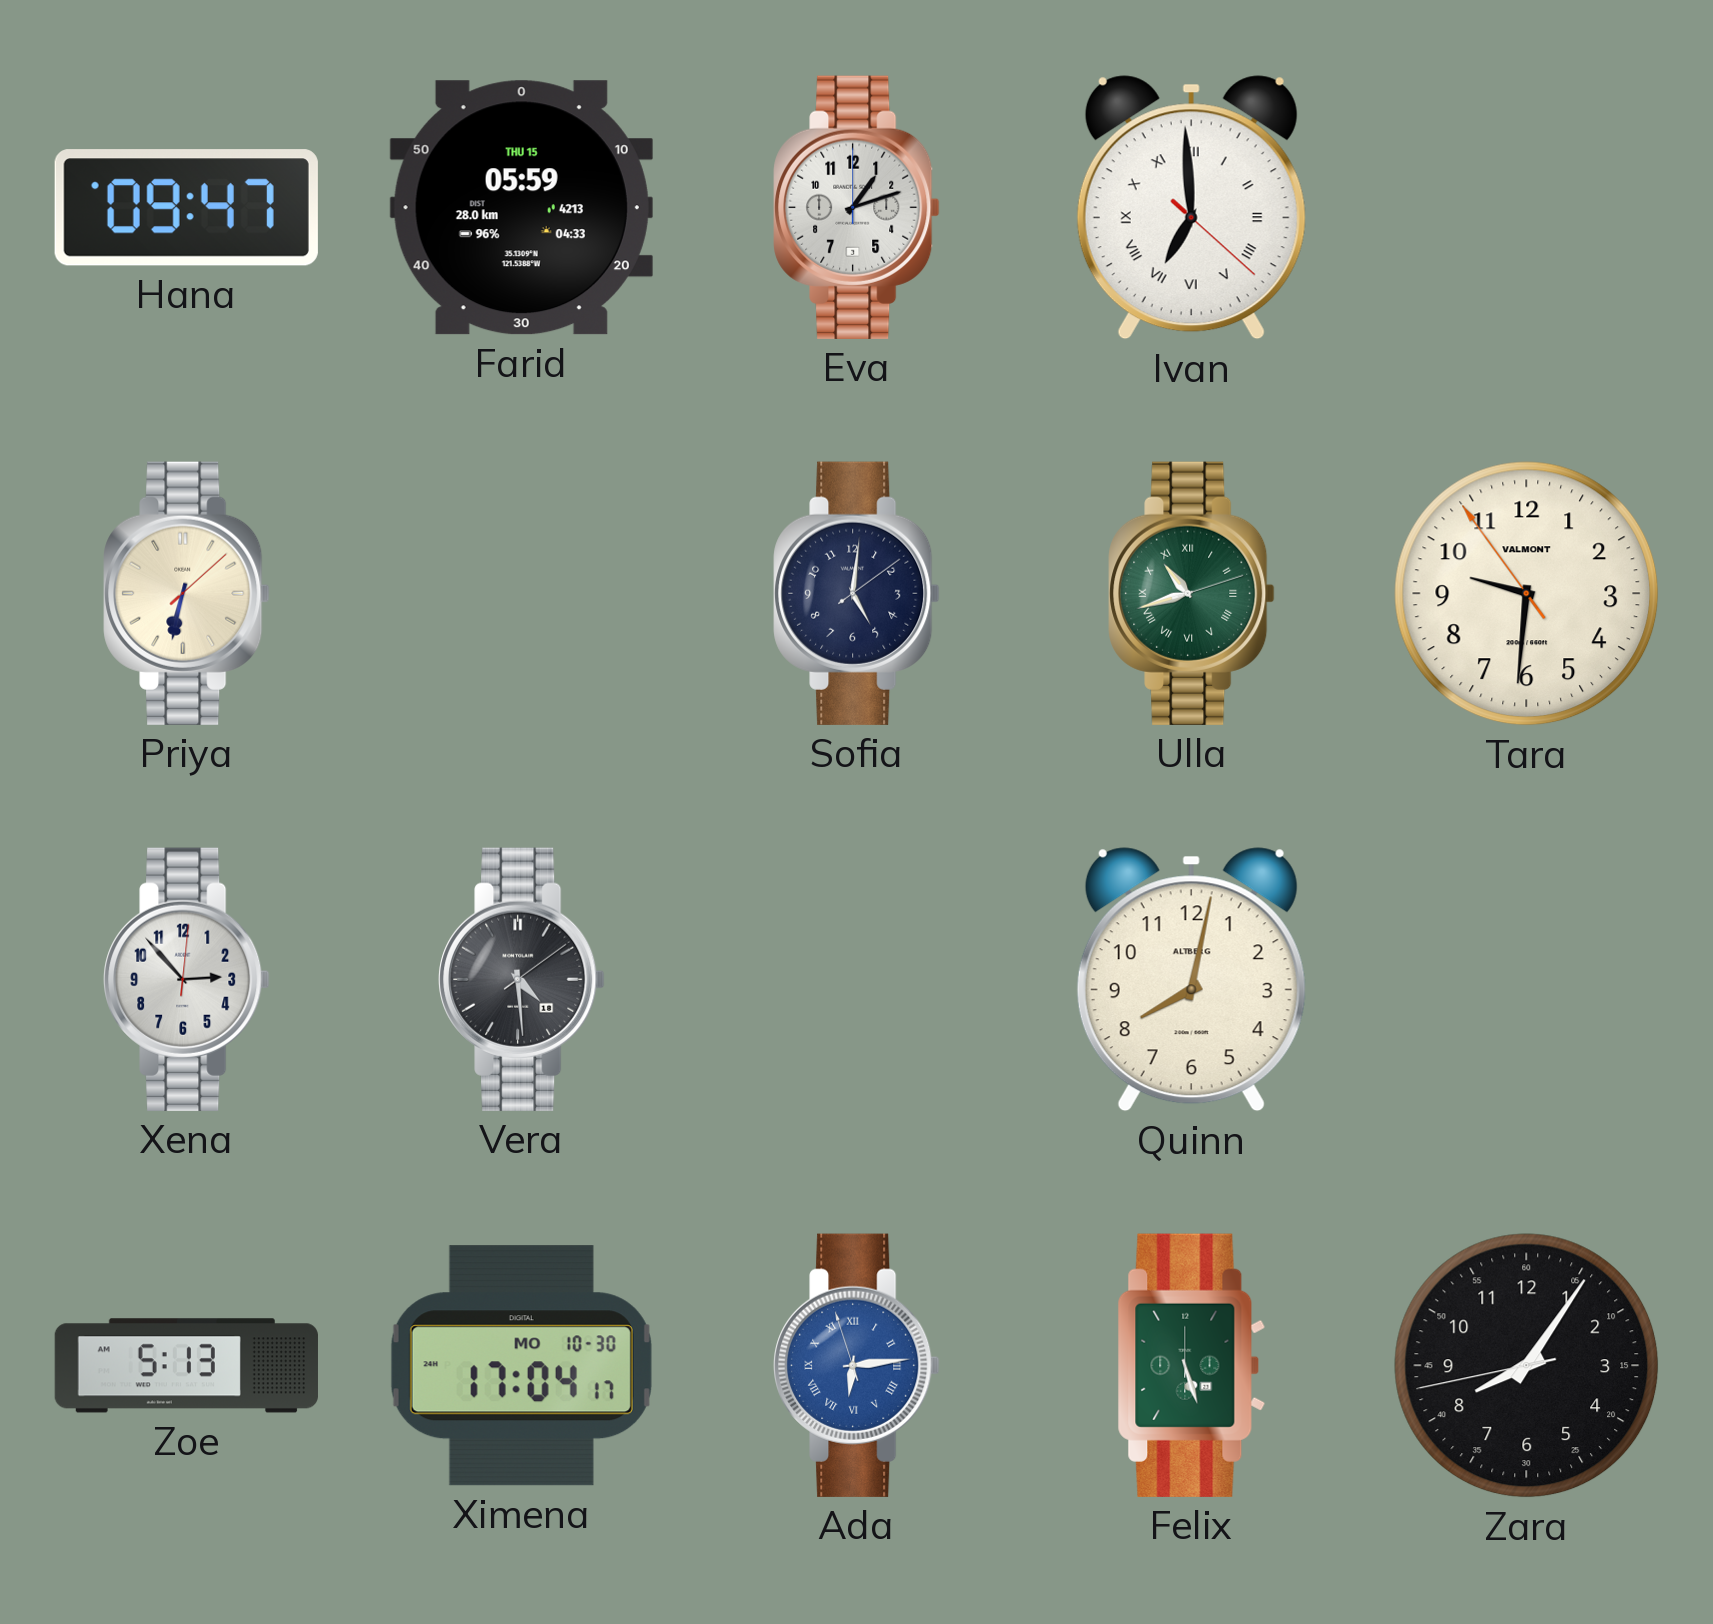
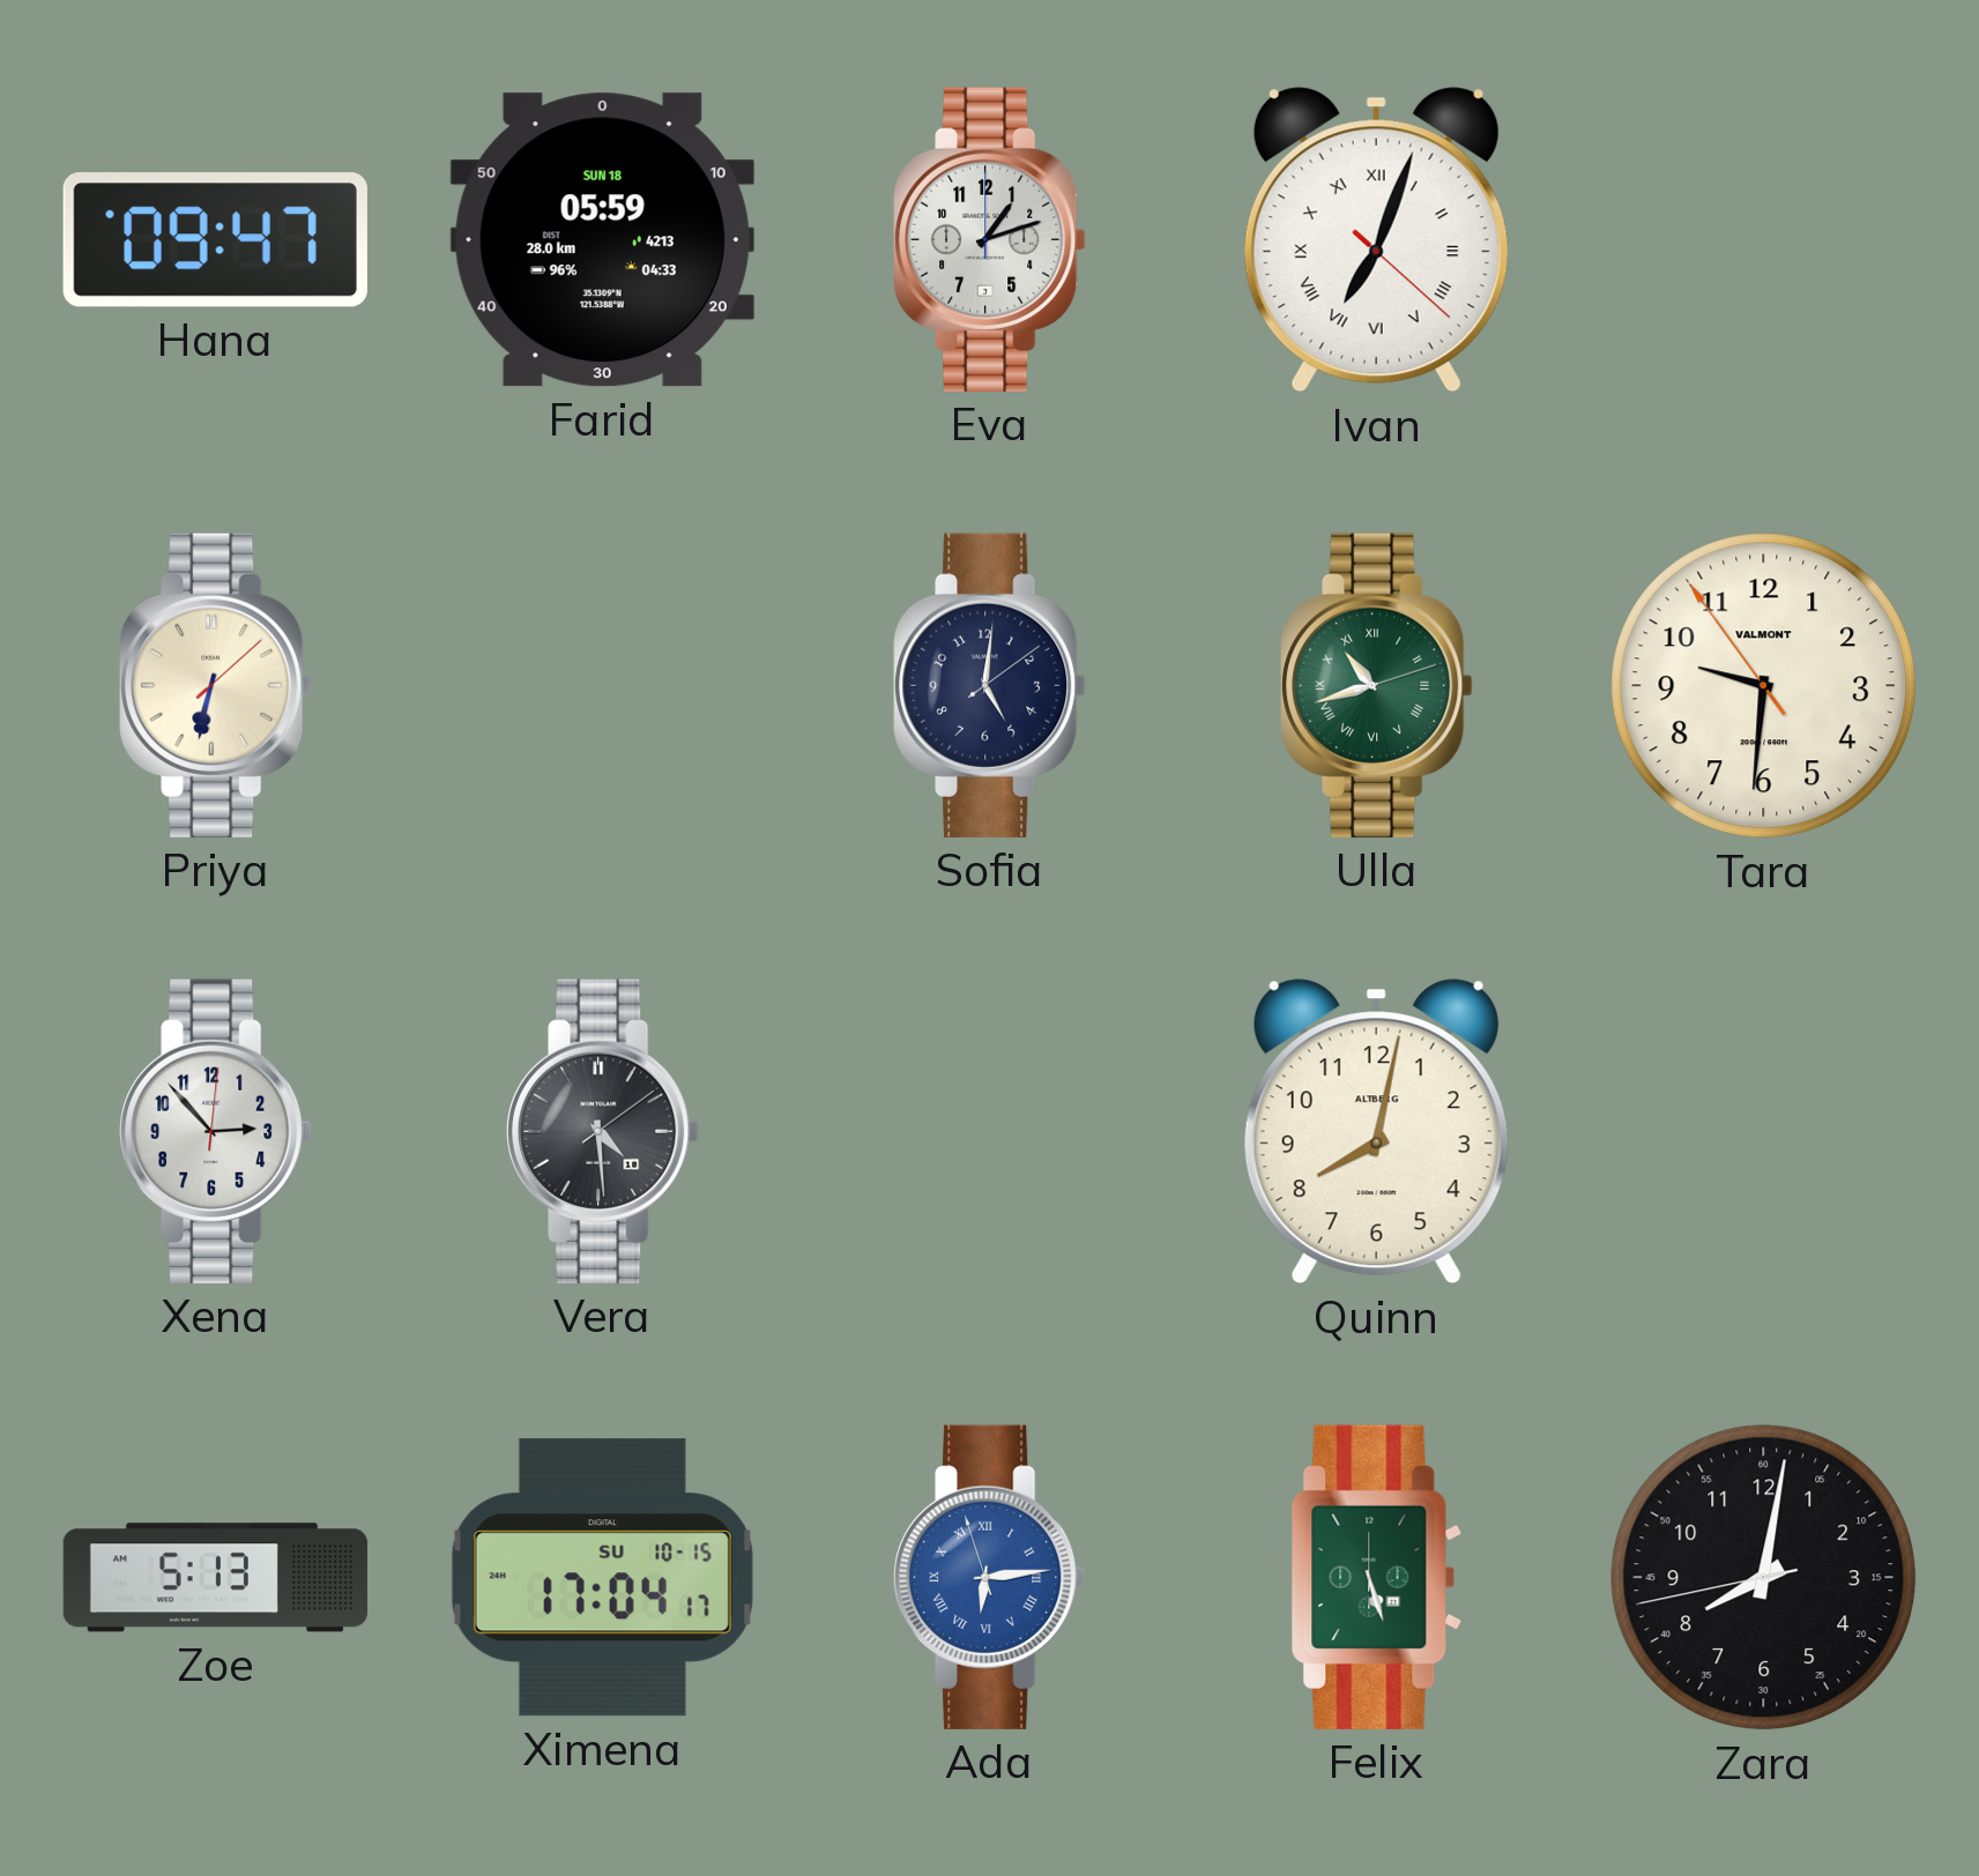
Farid date: THU 15 -> SUN 18
Ivan: 6:59 -> 7:03
Ximena date: MO 10-30 -> SU 10-15
Zara: 8:05 -> 8:01
